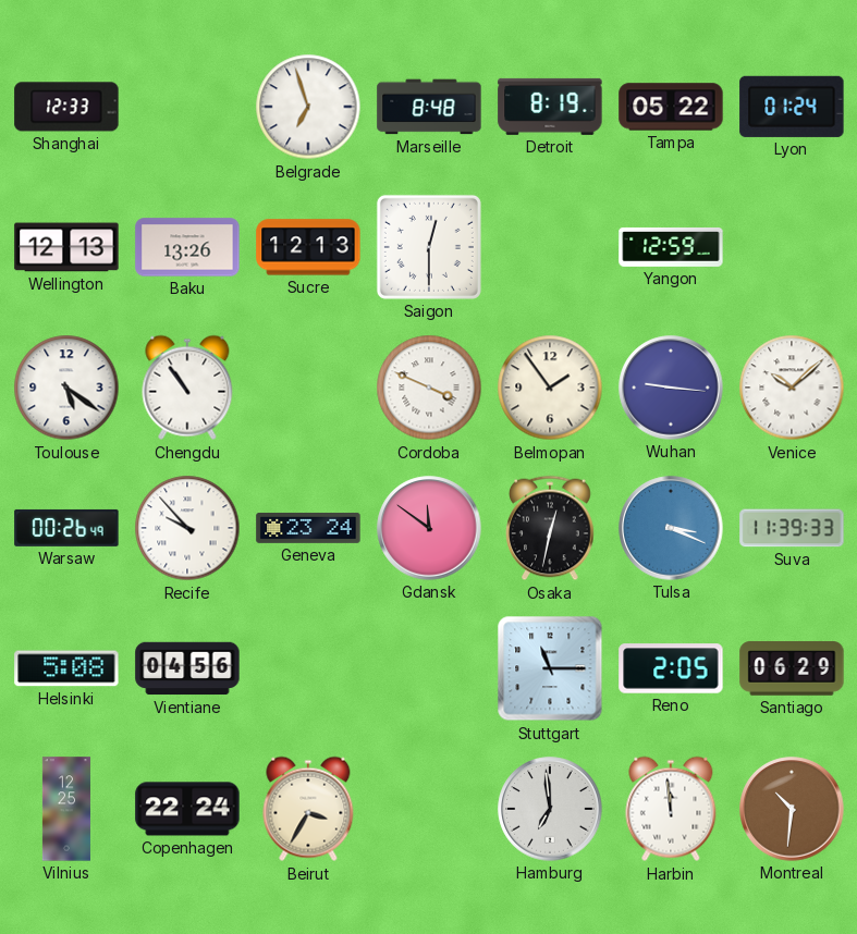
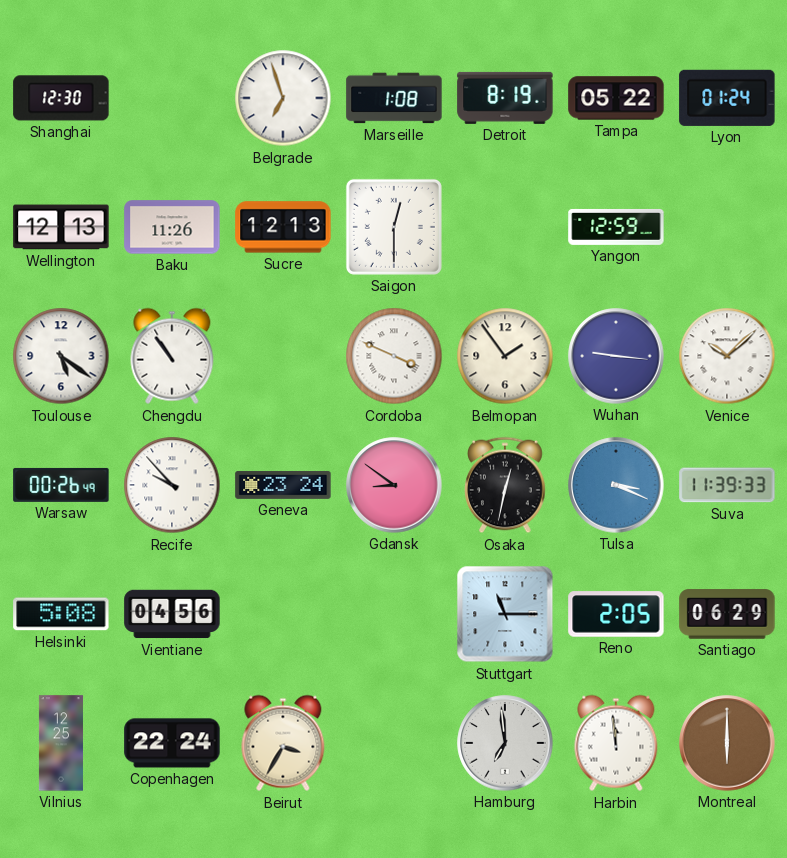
Shanghai: 12:33 -> 12:30
Marseille: 8:48 -> 1:08
Baku: 13:26 -> 11:26
Gdansk: 11:51 -> 8:51
Montreal: 10:31 -> 6:00
